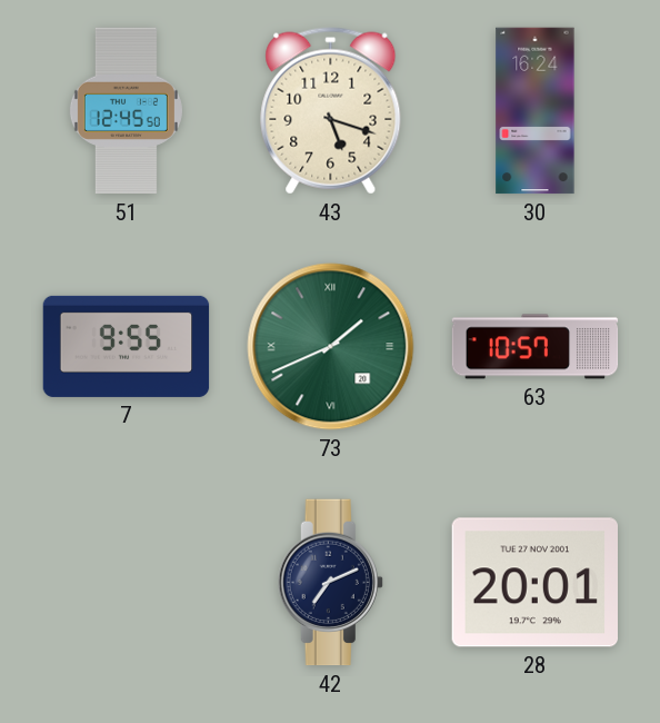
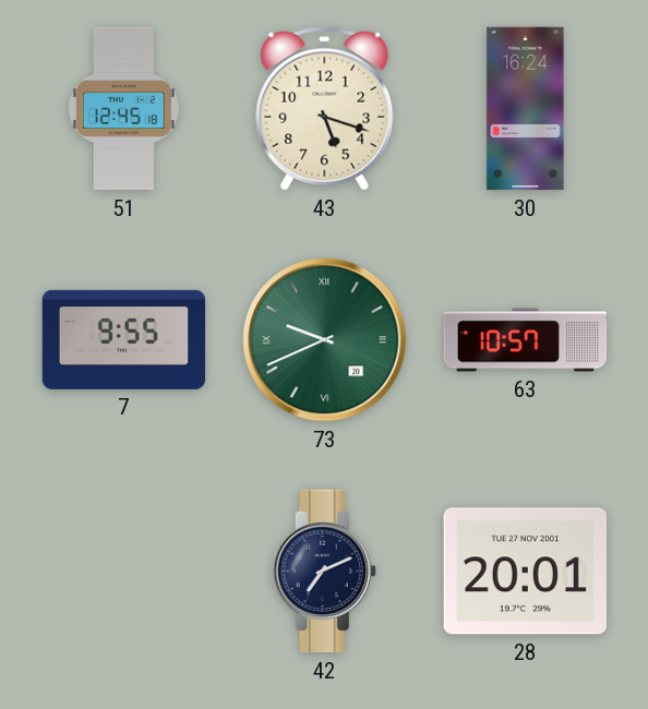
51: 12:45:50 -> 12:45:18
73: 1:41 -> 9:41
